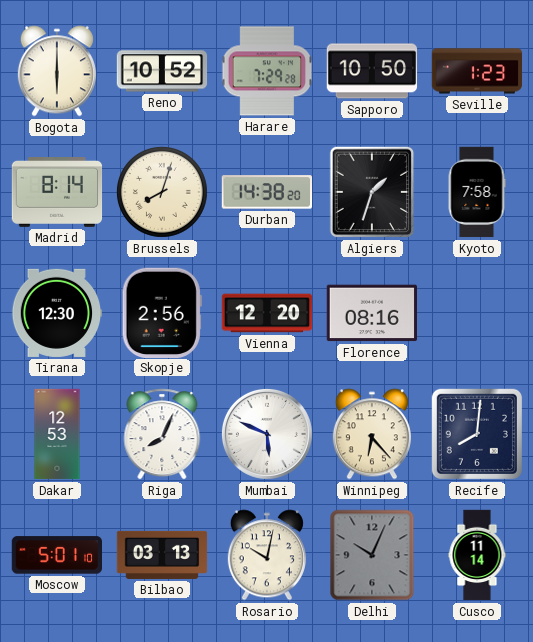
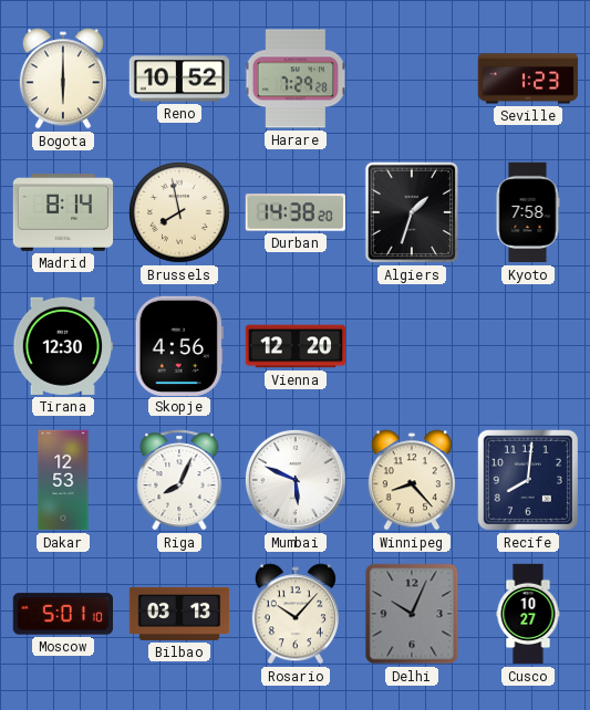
Sapporo: 10:50 -> none
Brussels: 8:03 -> 7:58
Skopje: 2:56 -> 4:56
Florence: 08:16 -> none
Winnipeg: 6:23 -> 8:23
Rosario: 10:02 -> 10:07
Cusco: 11:14 -> 10:27
